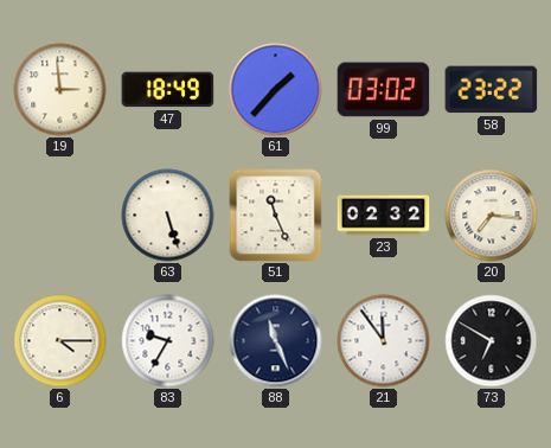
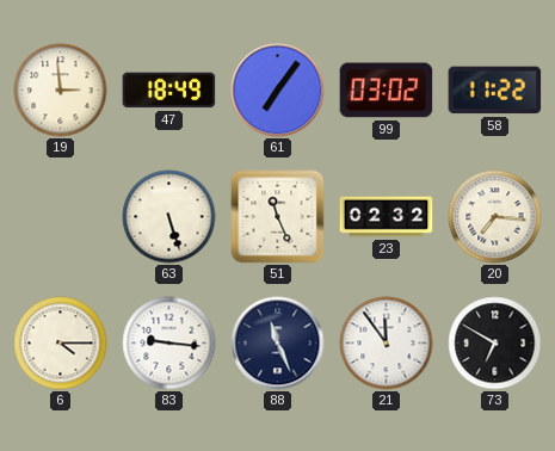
61: 1:37 -> 7:06
58: 23:22 -> 11:22
83: 9:35 -> 9:16
